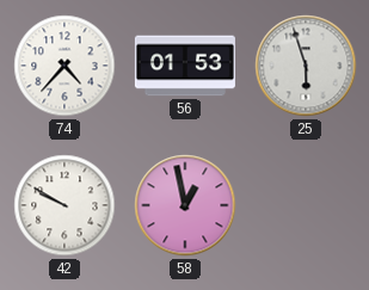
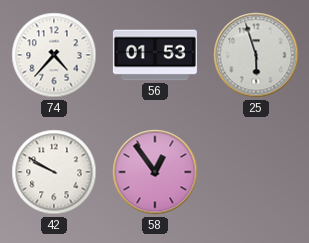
58: 12:58 -> 12:54
